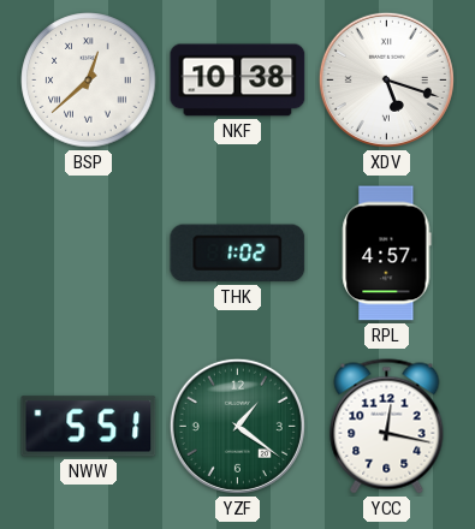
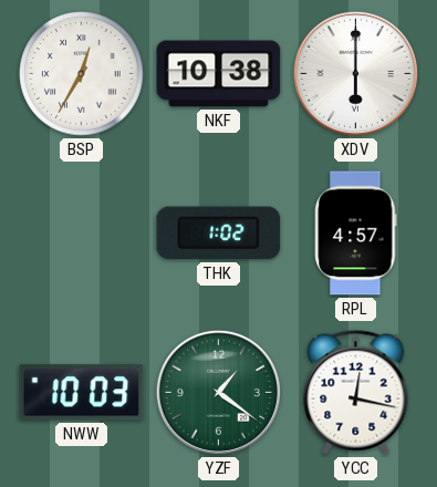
BSP: 12:38 -> 12:35
XDV: 5:18 -> 6:00
NWW: 5:51 -> 10:03
